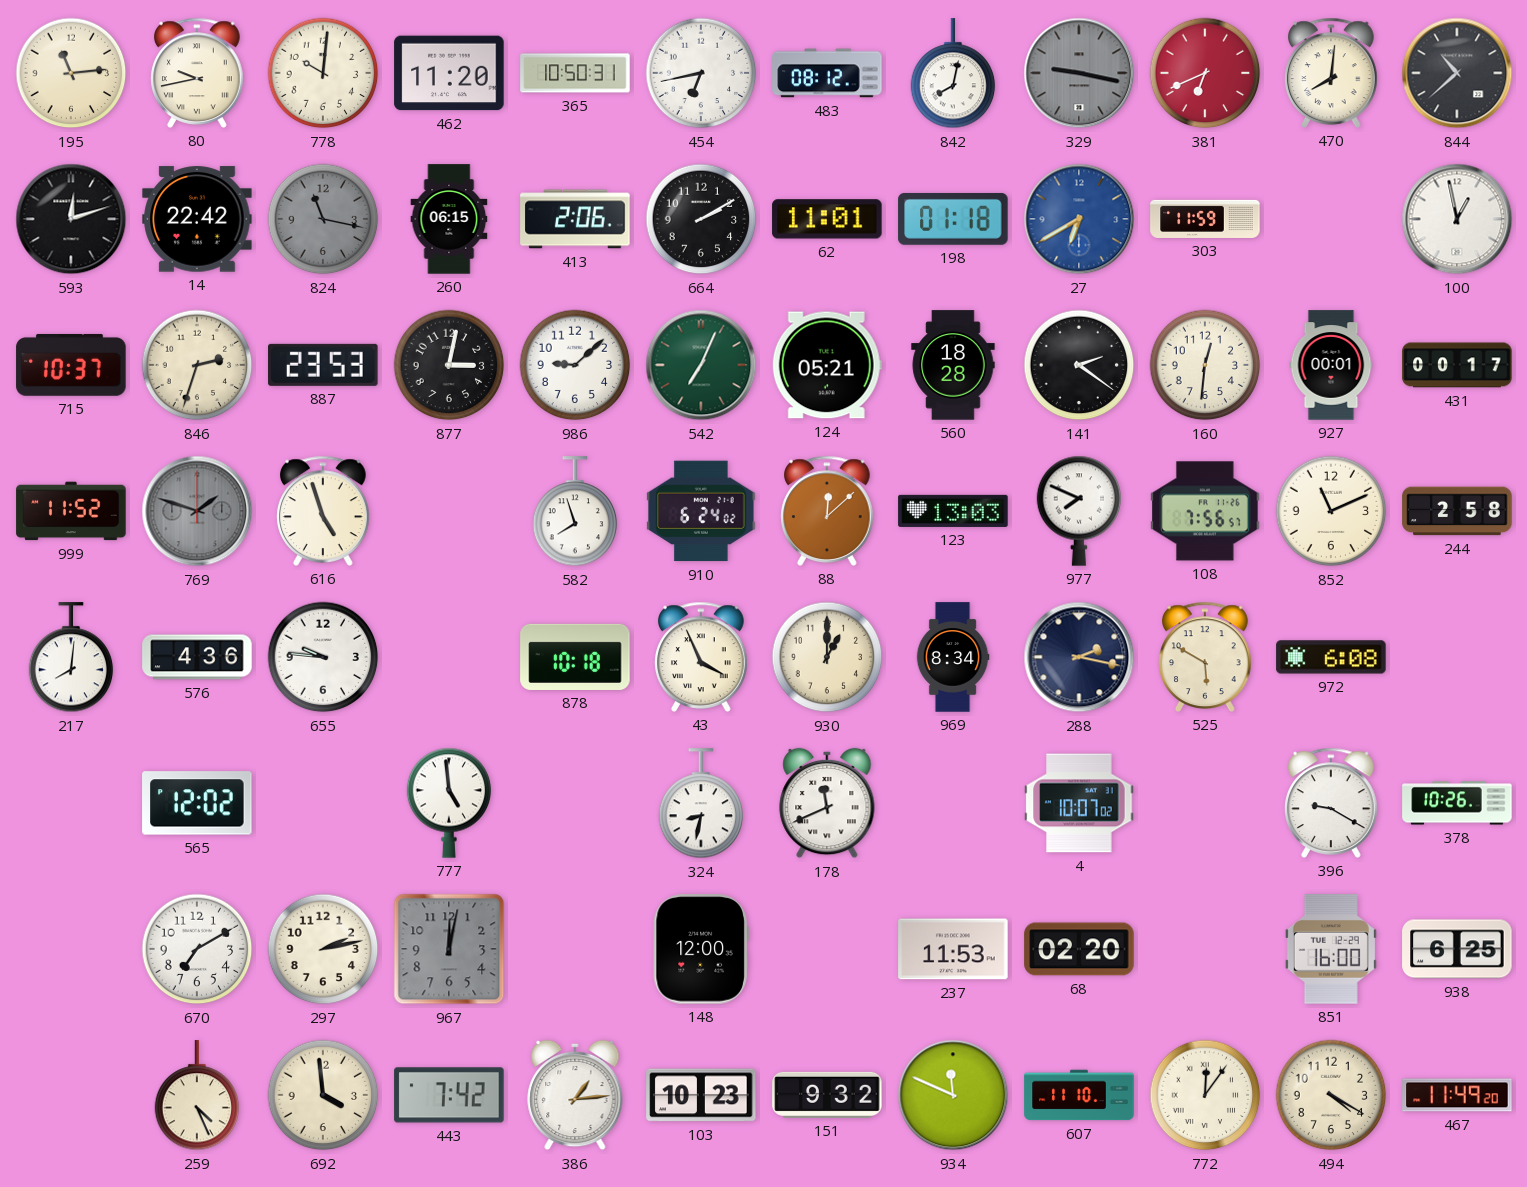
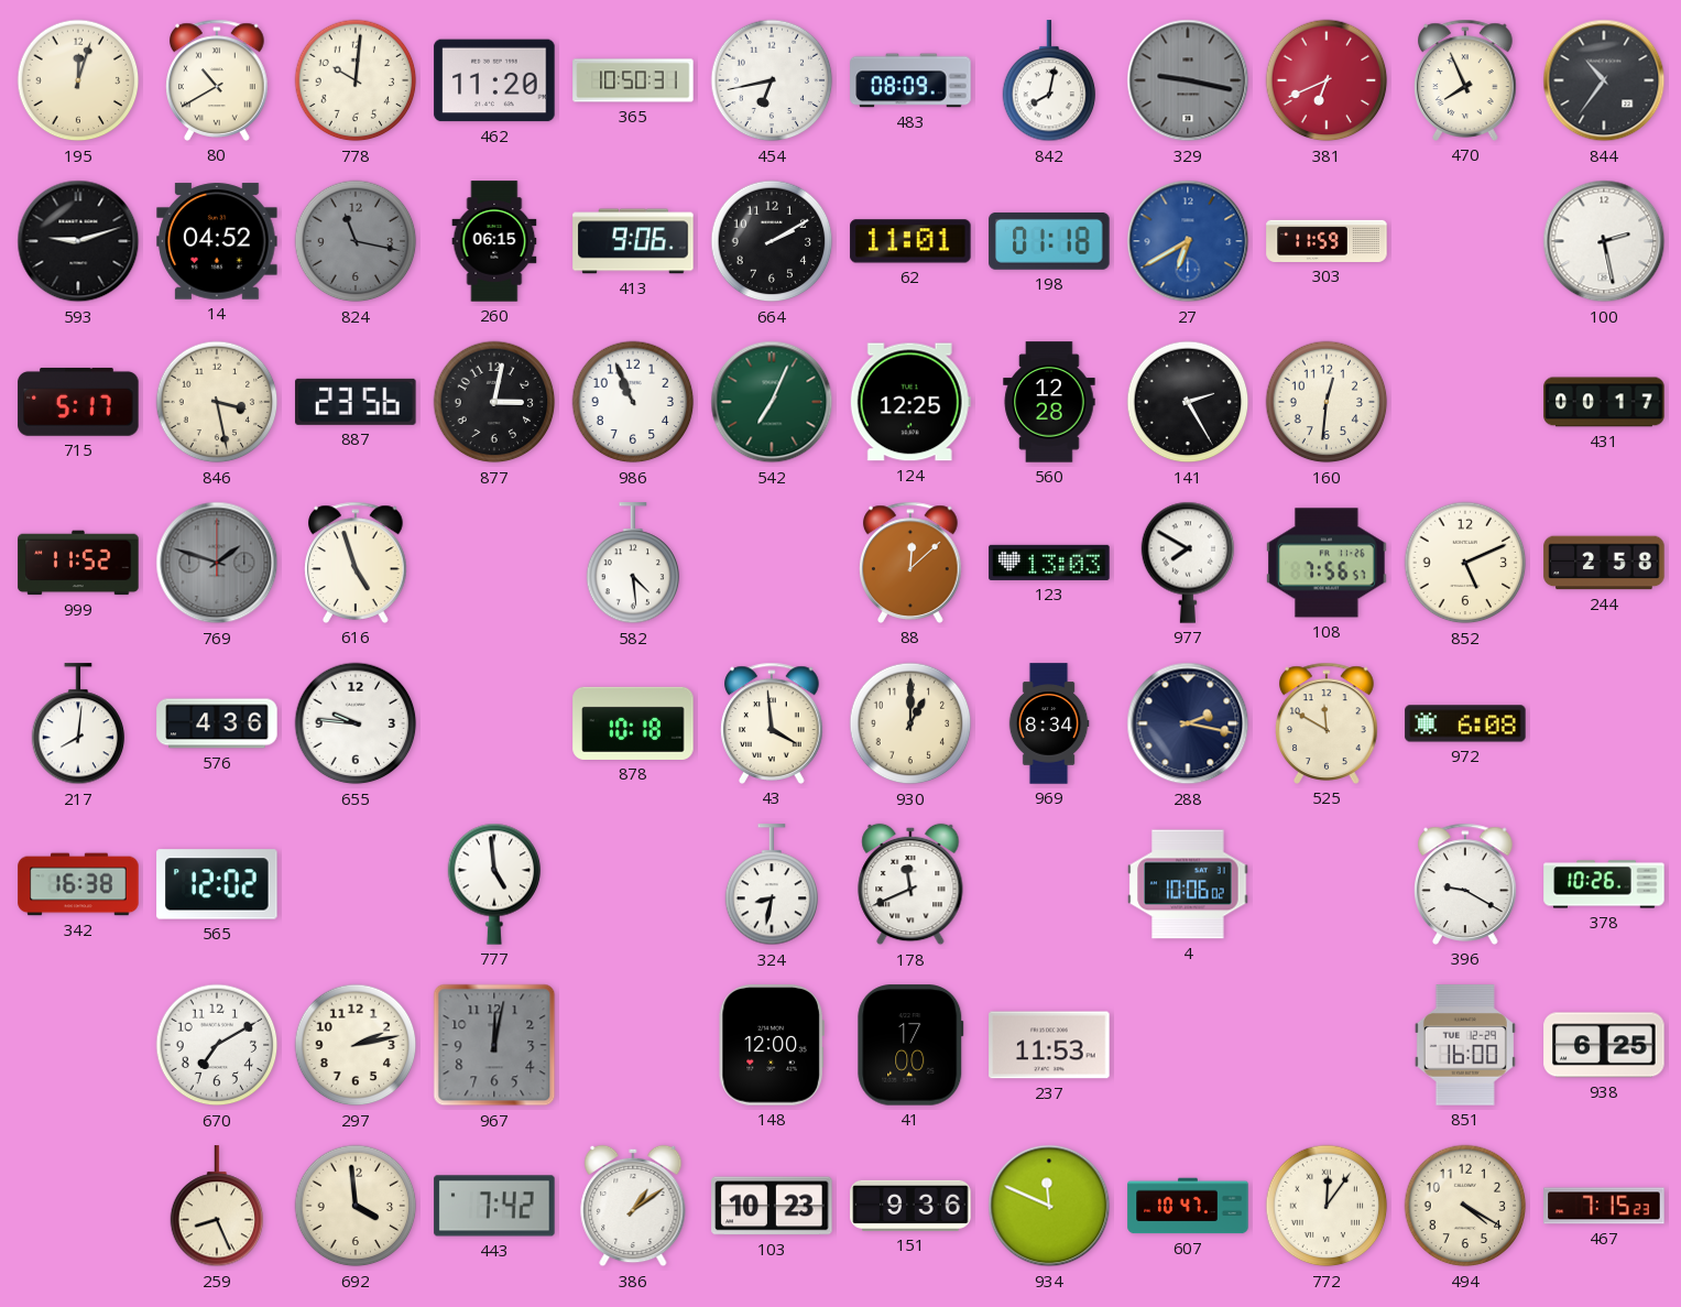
195: 11:14 -> 12:03
80: 9:43 -> 10:40
483: 08:12 -> 08:09
470: 8:01 -> 7:56
844: 10:38 -> 10:36
593: 12:12 -> 9:12
14: 22:42 -> 04:52
413: 2:06 -> 9:06
100: 12:58 -> 2:28
715: 10:37 -> 5:17
846: 2:33 -> 3:28
887: 23:53 -> 23:56
986: 9:08 -> 10:56
124: 05:21 -> 12:25
560: 18:28 -> 12:28
141: 2:21 -> 2:25
927: 00:01 -> none
582: 7:57 -> 4:29
910: 6:24 -> none
977: 7:49 -> 7:50
852: 11:11 -> 5:11
43: 3:56 -> 3:59
525: 5:50 -> 11:50
342: none -> 16:38
4: 10:07 -> 10:06
41: none -> 17:00
68: 02:20 -> none
259: 4:26 -> 8:26
386: 1:14 -> 1:09
151: 9:32 -> 9:36
607: 11:10 -> 10:47
467: 11:49 -> 7:15
